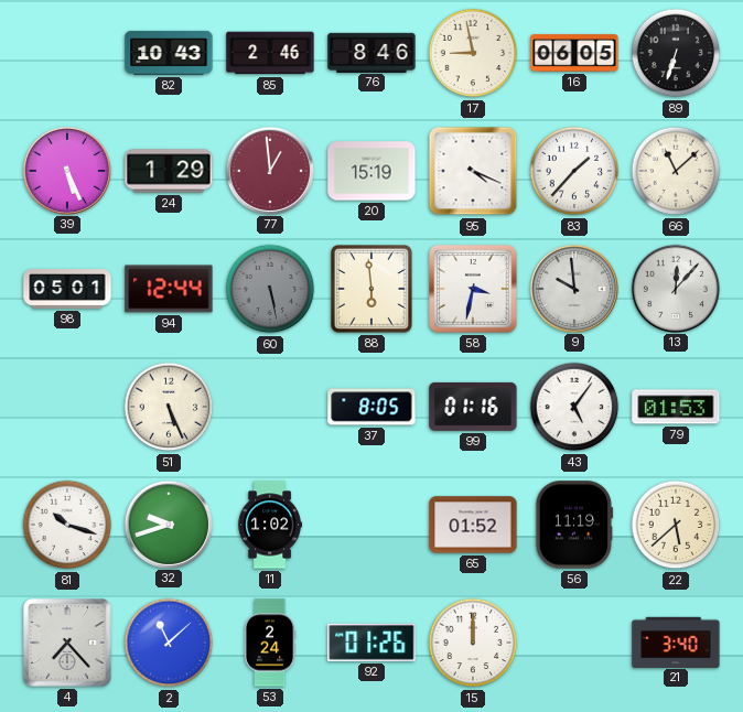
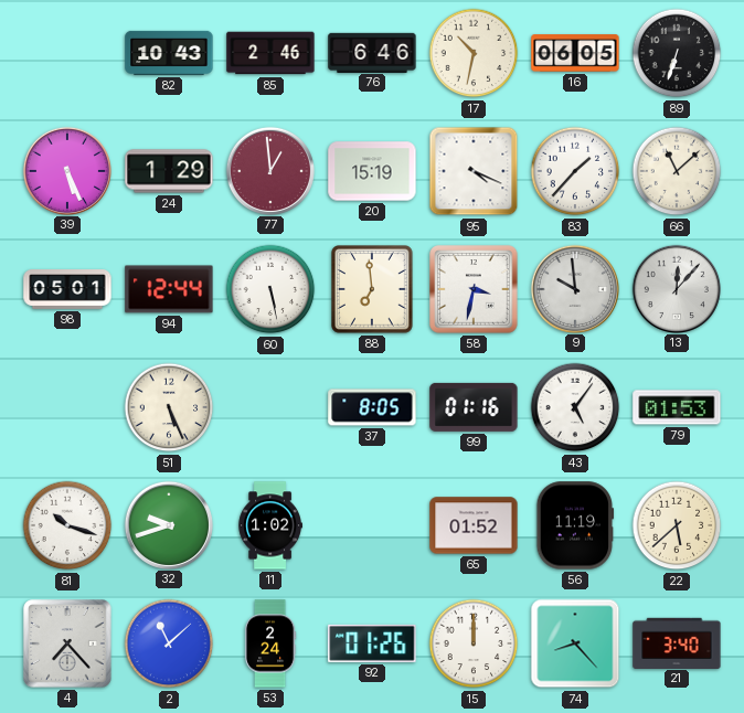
76: 8:46 -> 6:46
17: 8:58 -> 10:32
60 dial: grey -> white
88: 5:59 -> 6:59
74: none -> 8:23
